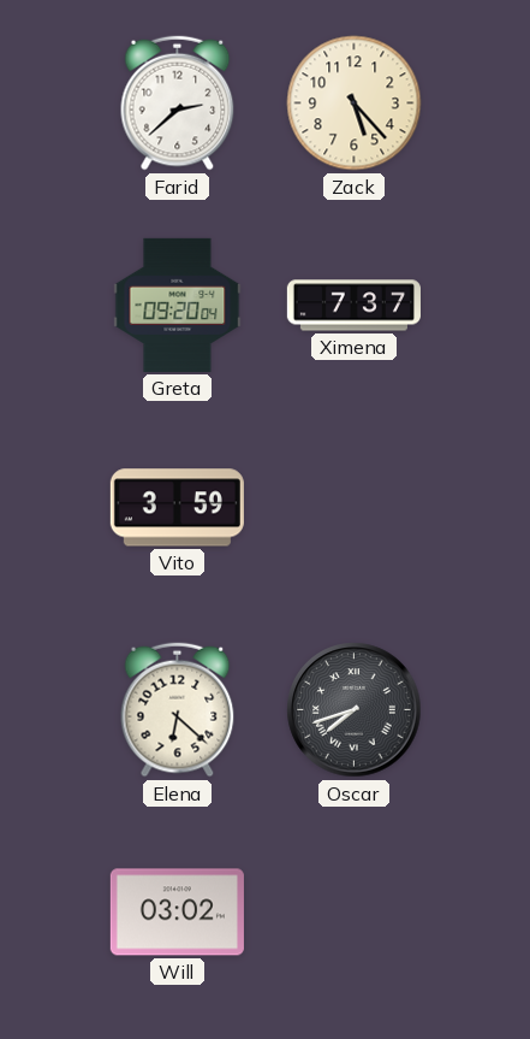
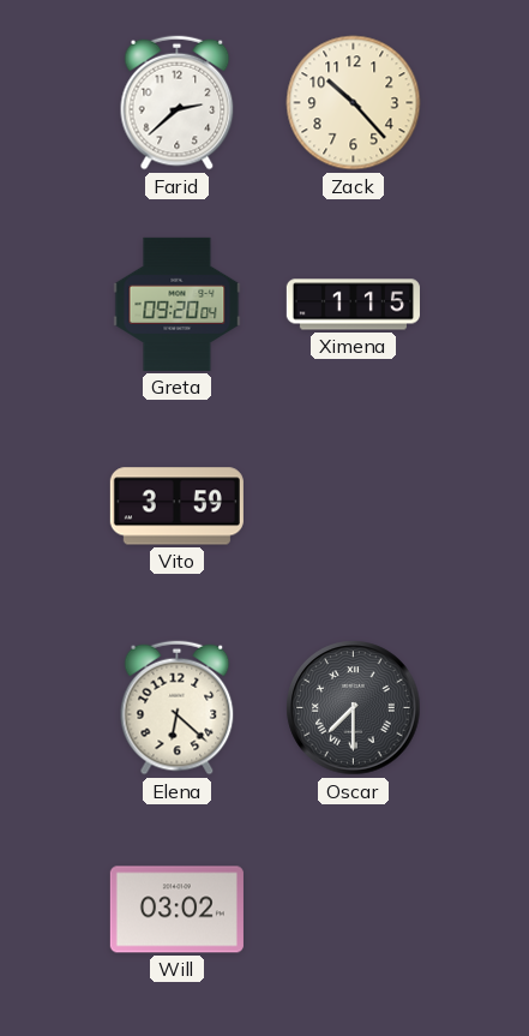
Zack: 5:23 -> 10:23
Ximena: 7:37 -> 1:15
Oscar: 7:42 -> 7:30
